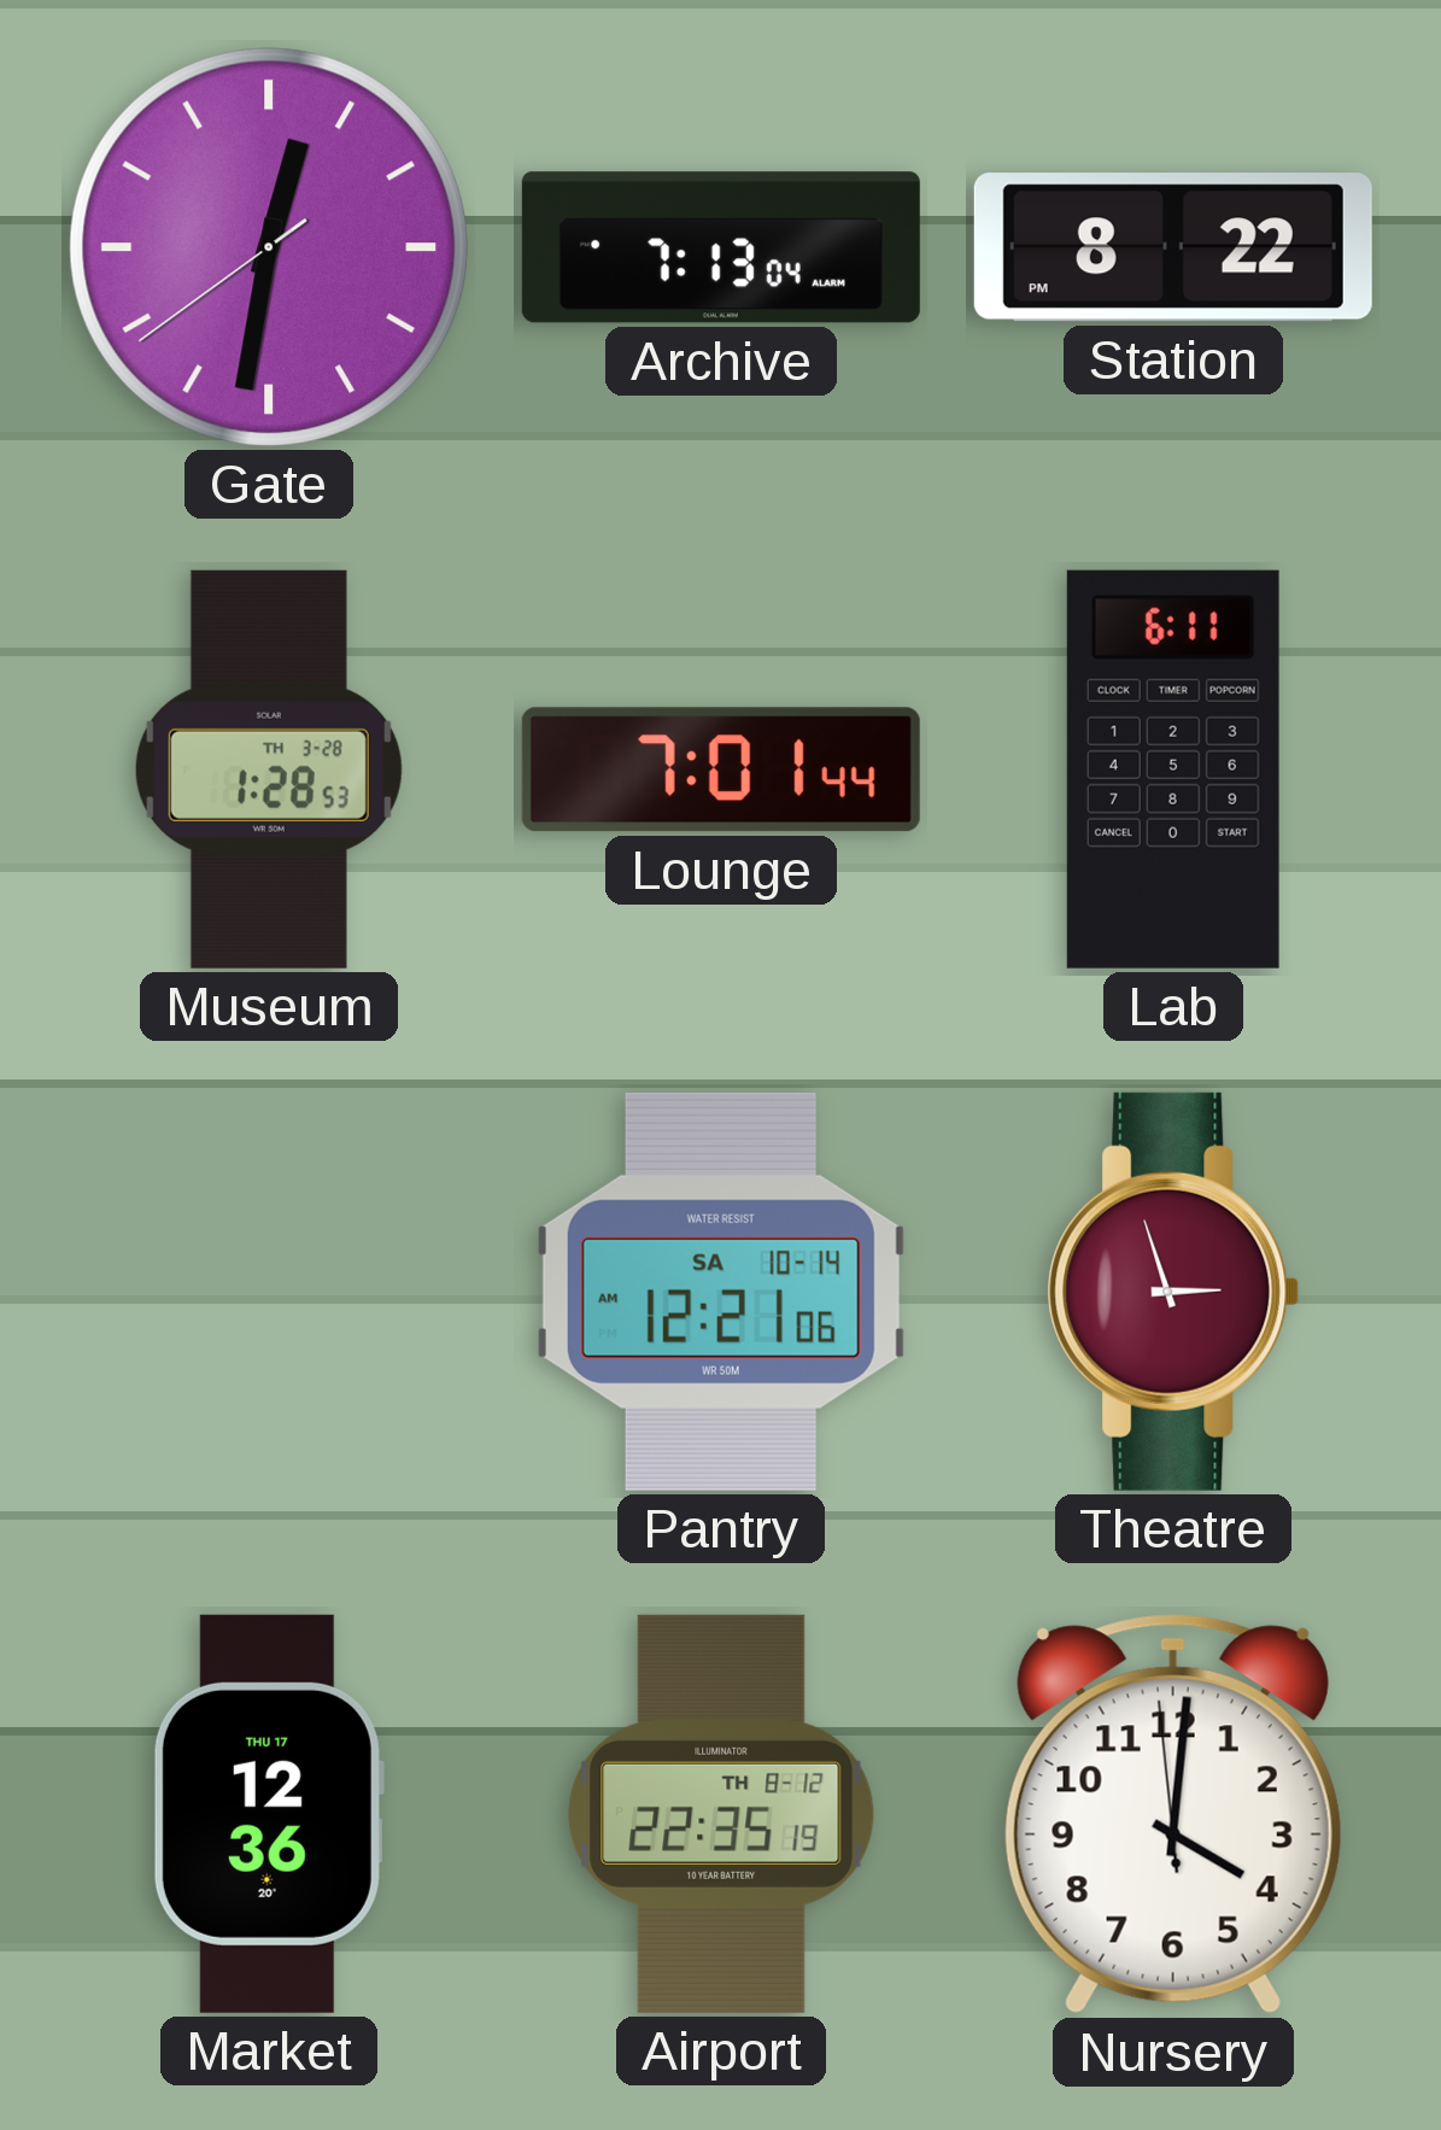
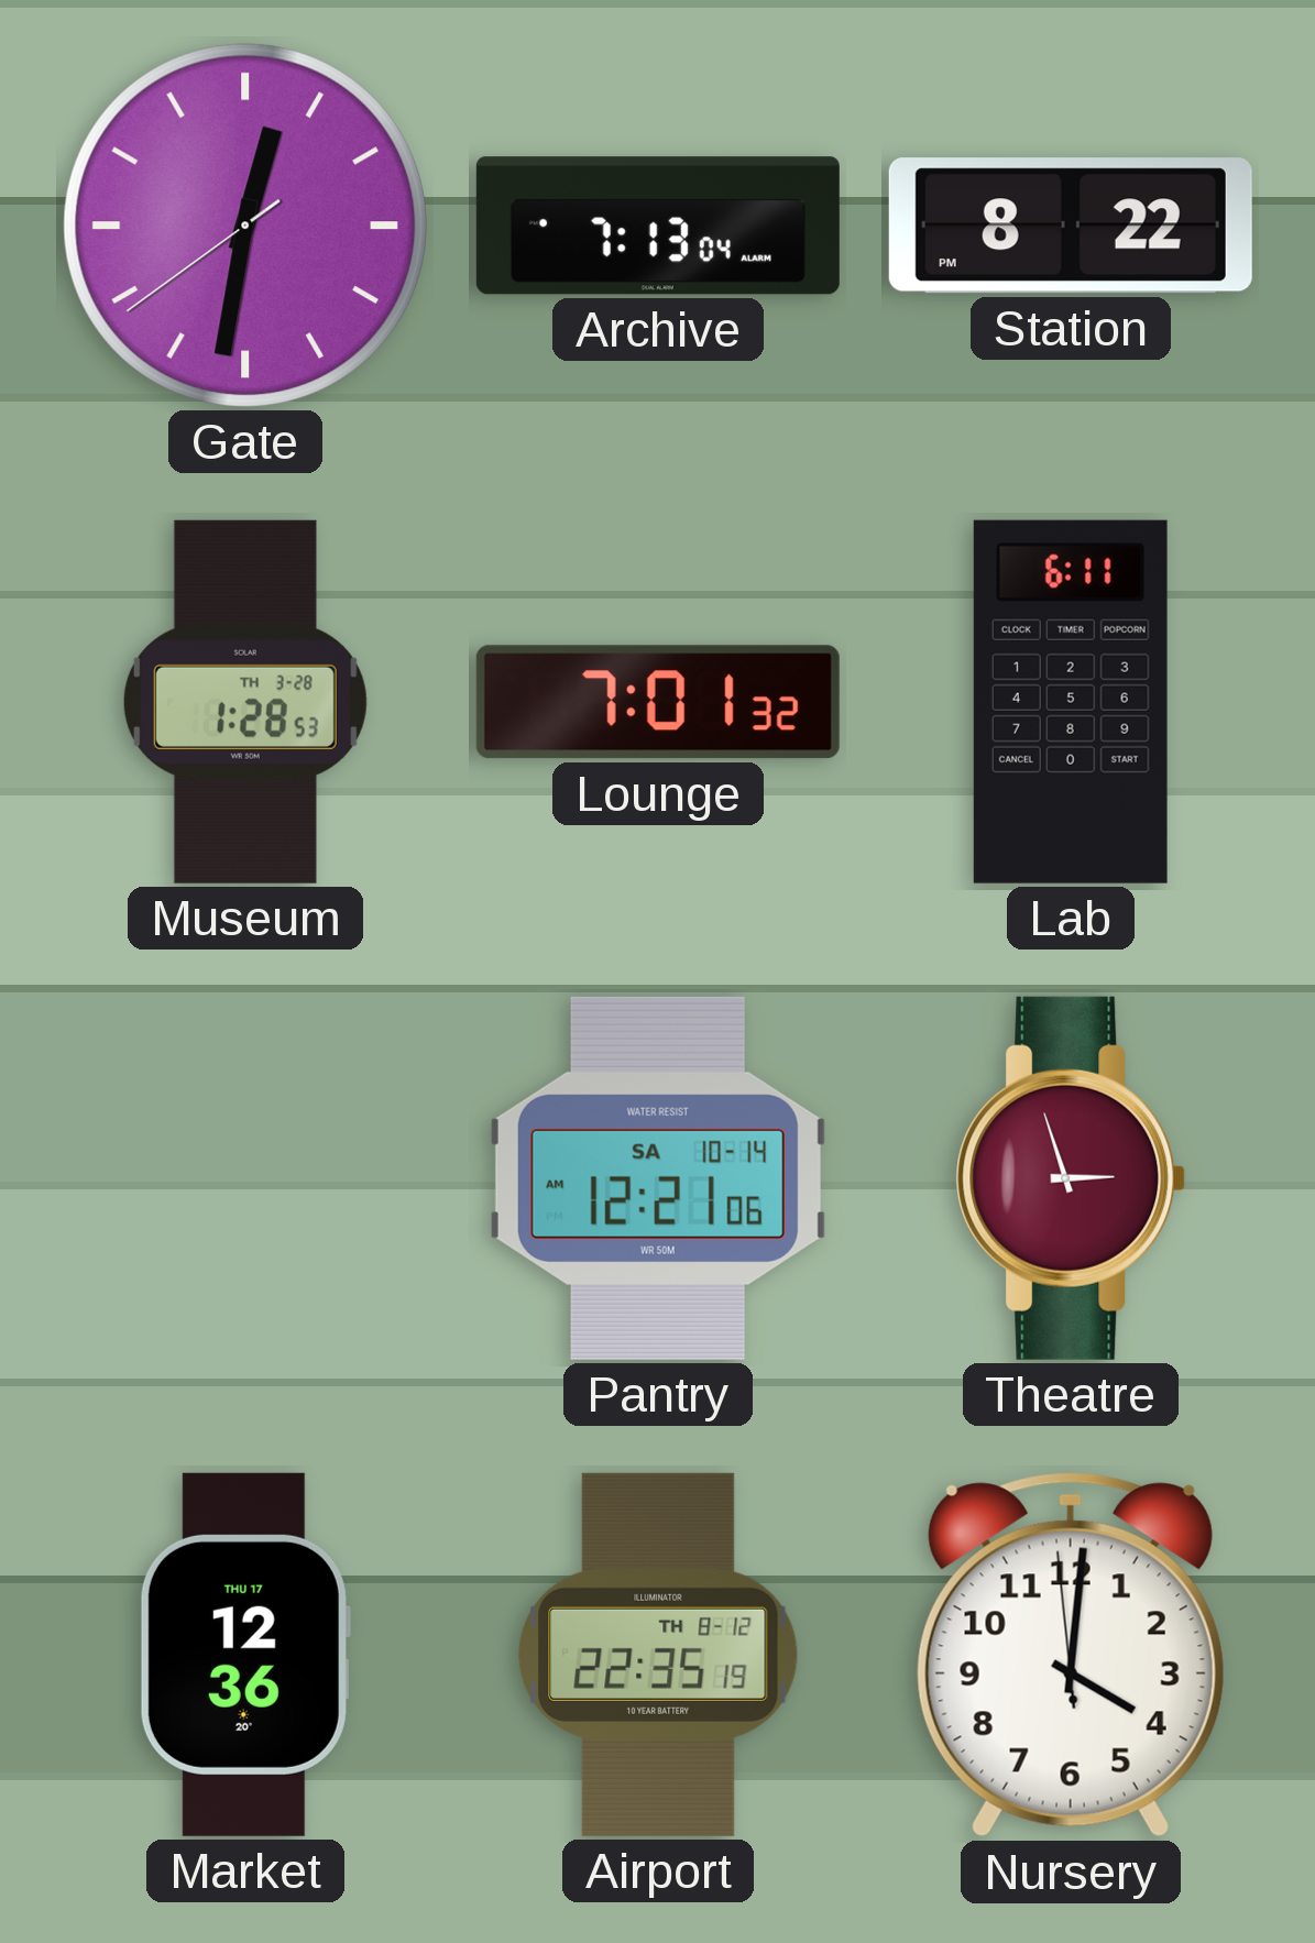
Lounge: 7:01:44 -> 7:01:32
